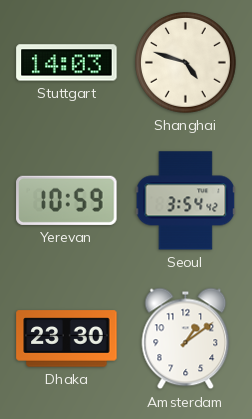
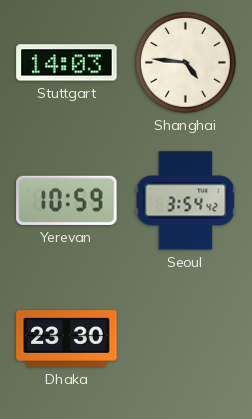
Shanghai: 4:48 -> 4:46
Amsterdam: 1:09 -> none
